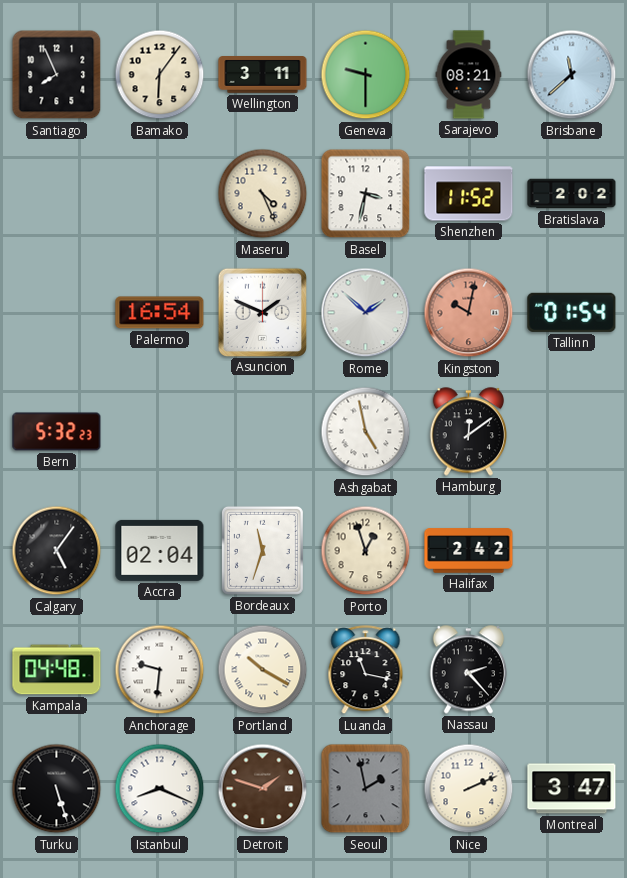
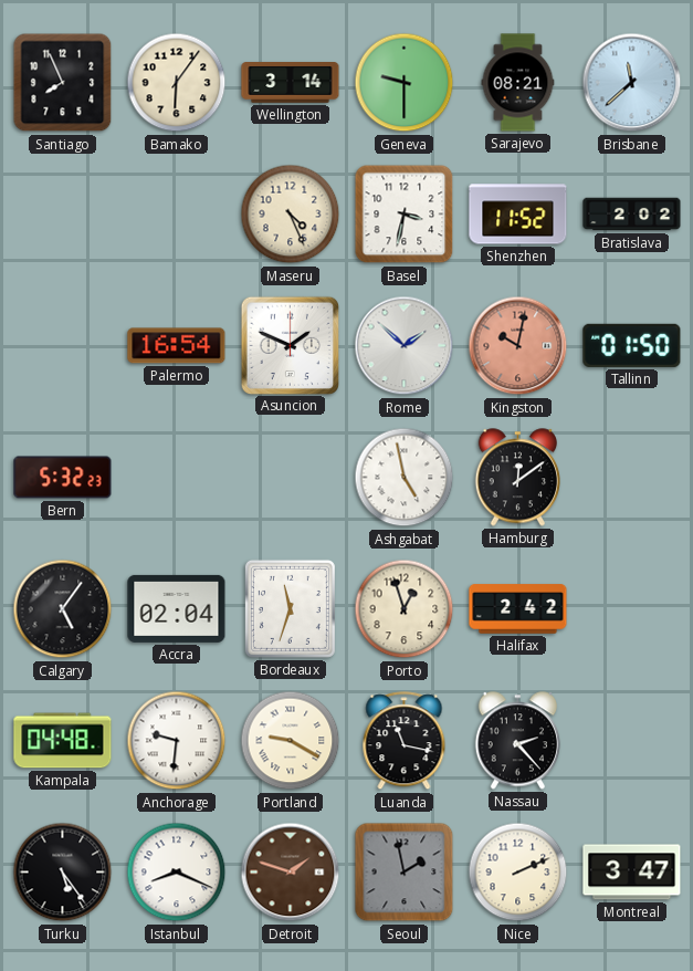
Wellington: 3:11 -> 3:14
Tallinn: 01:54 -> 01:50
Portland: 10:20 -> 9:20
Turku: 5:27 -> 5:24
